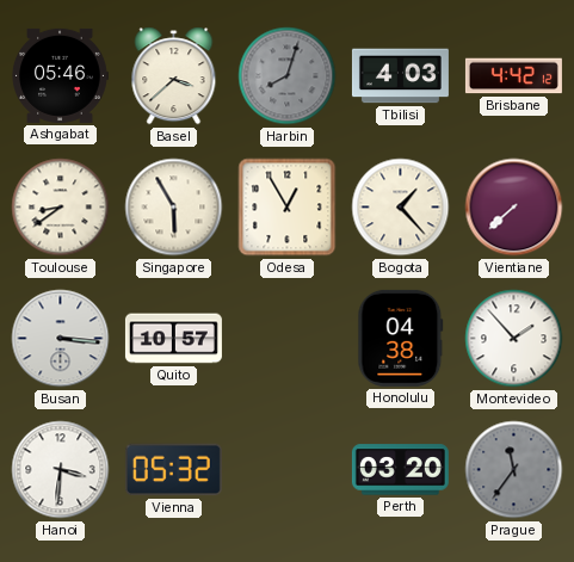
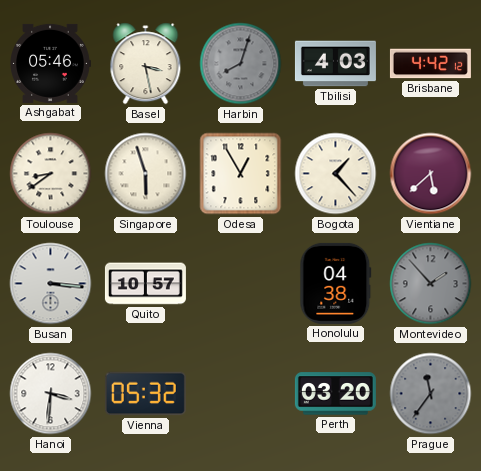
Basel: 3:38 -> 3:28
Singapore: 5:55 -> 5:57
Vientiane: 7:38 -> 5:38
Montevideo dial: white -> grey
